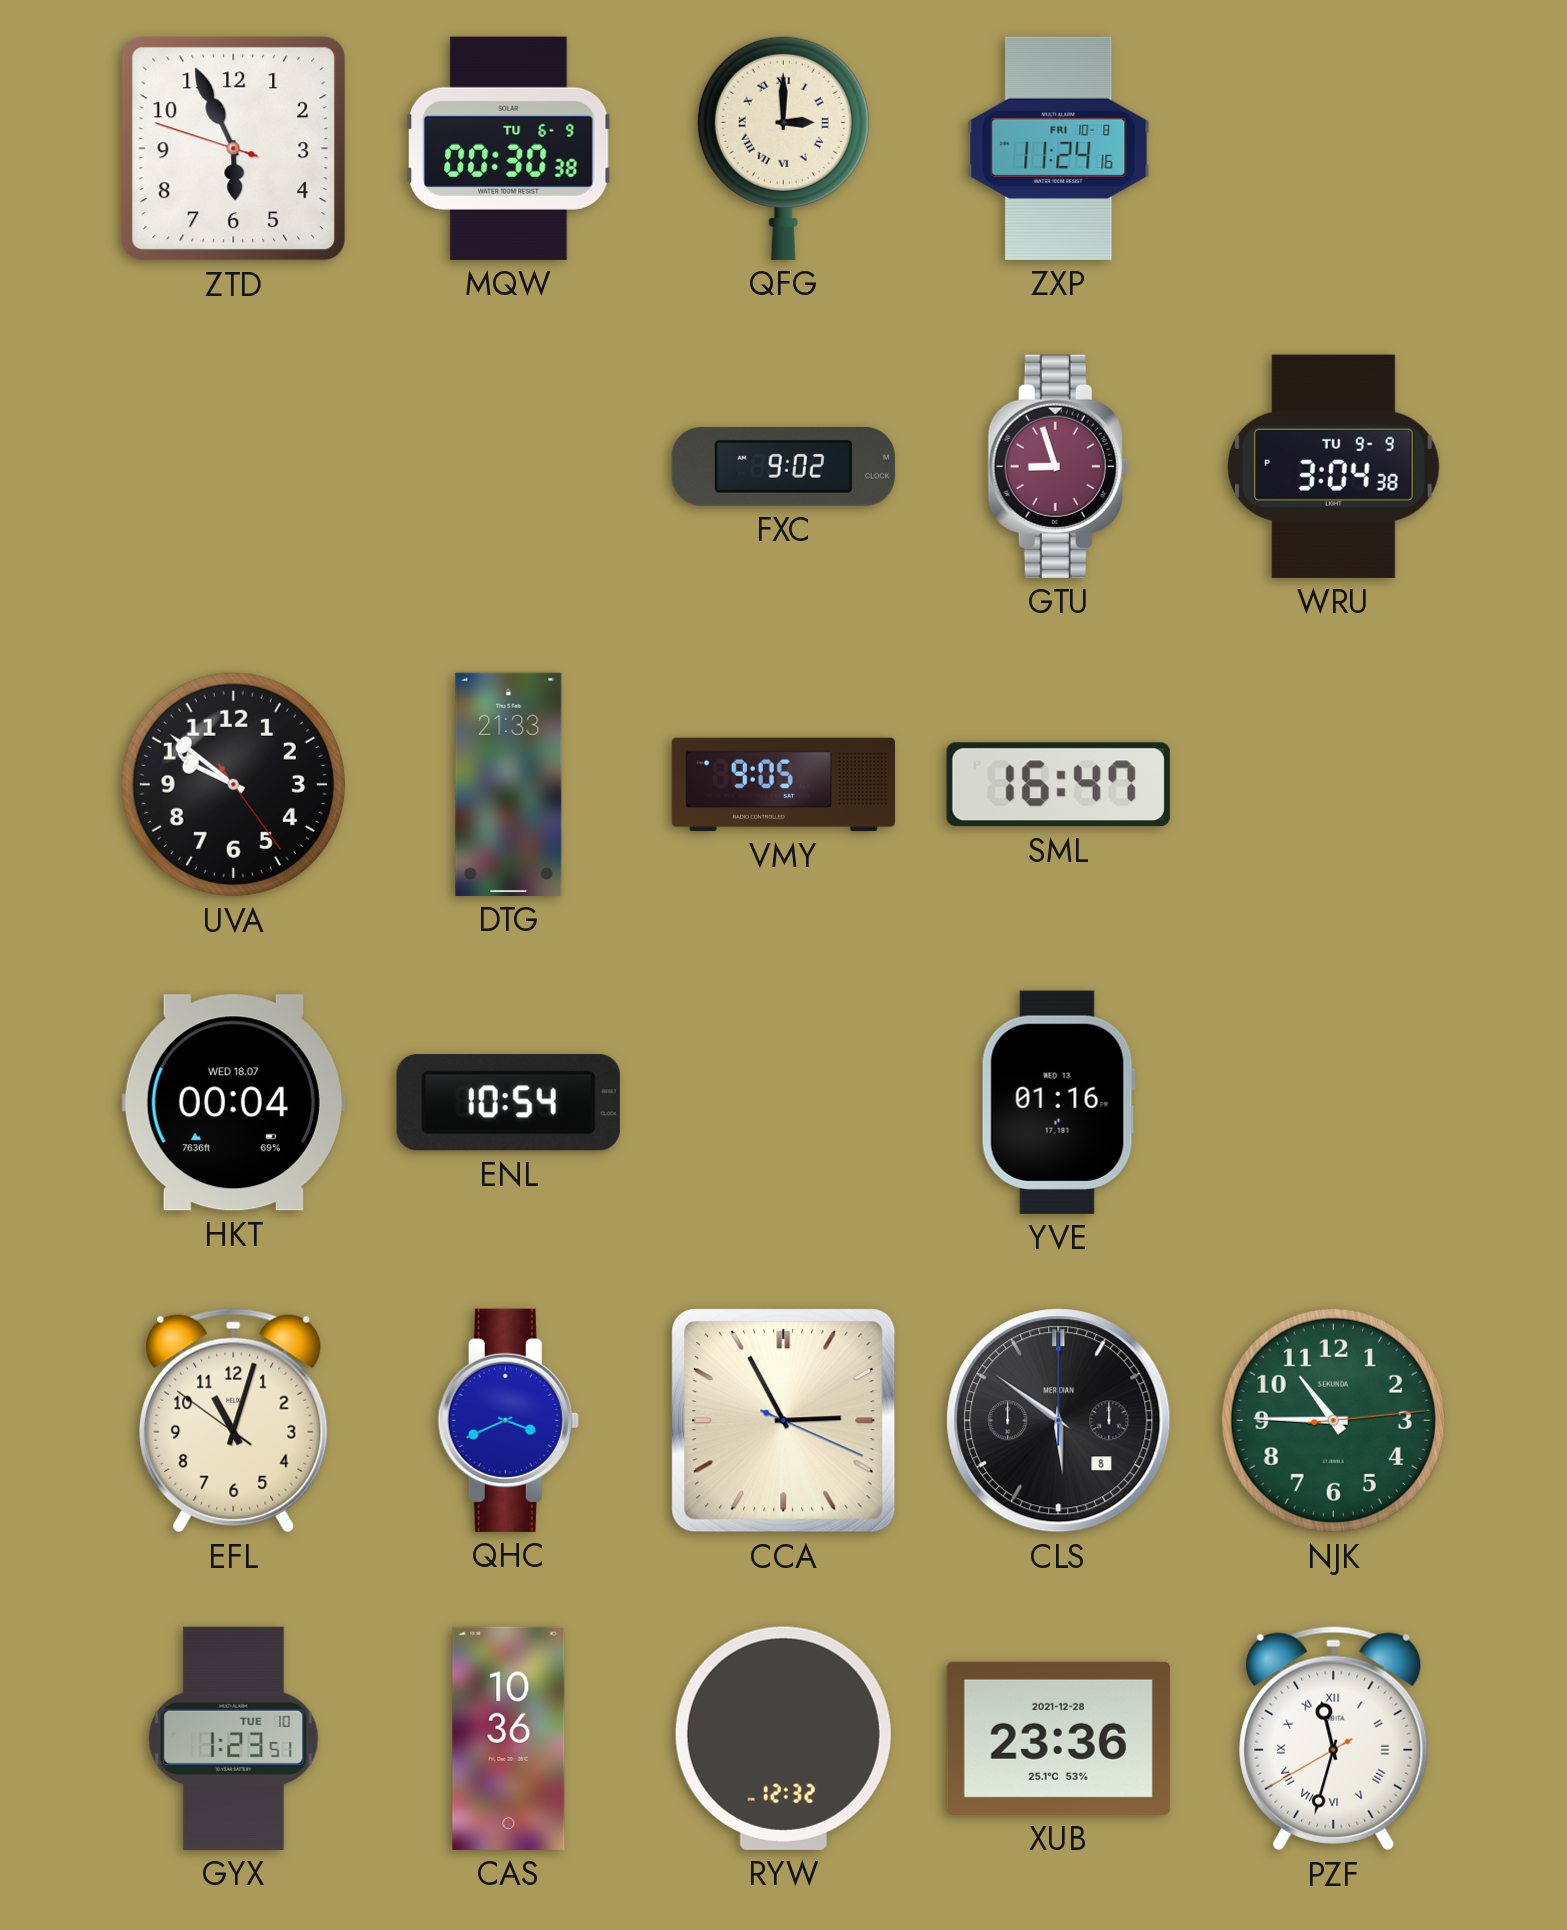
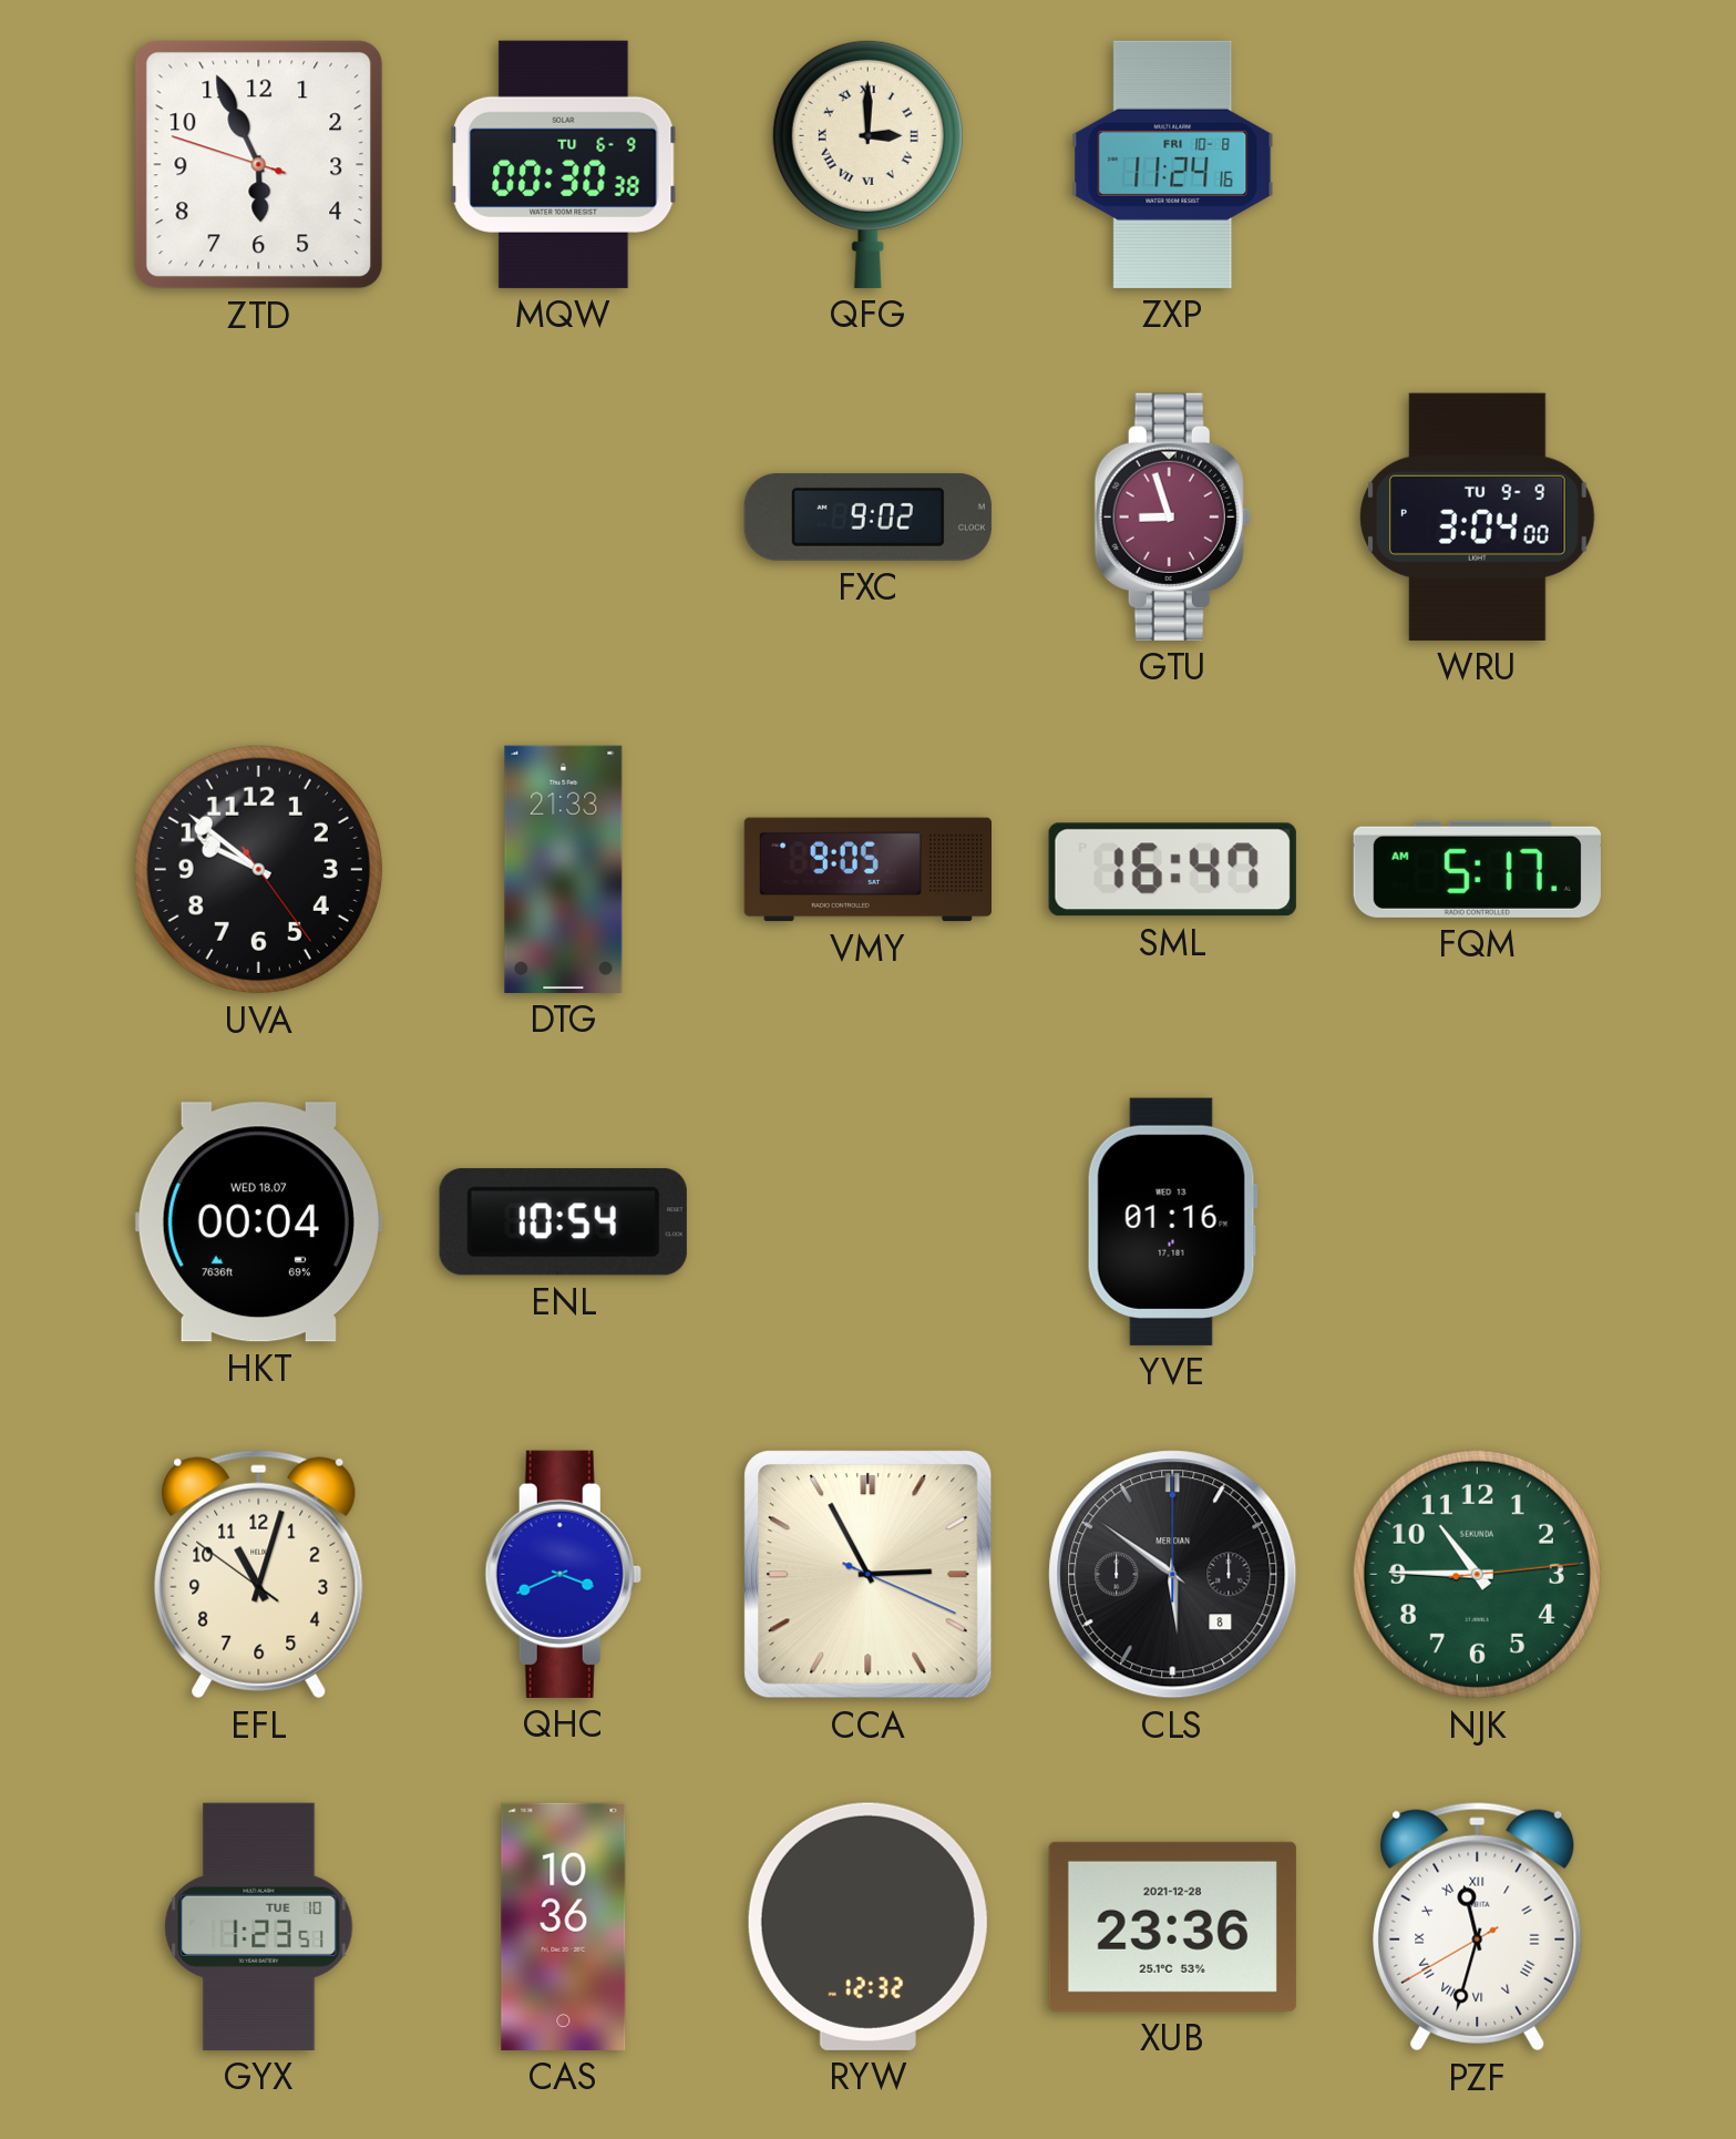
WRU: 3:04:38 -> 3:04:00
FQM: none -> 5:17
